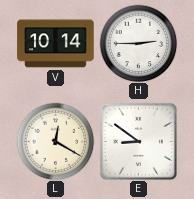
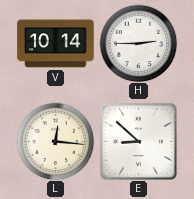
L: 12:20 -> 12:16
E: 8:51 -> 8:52
